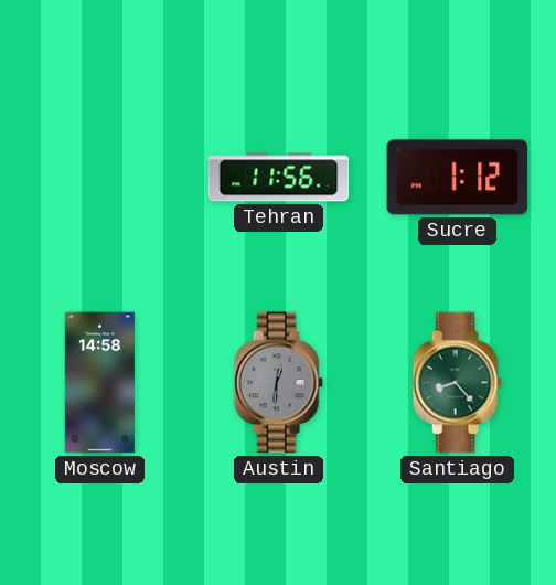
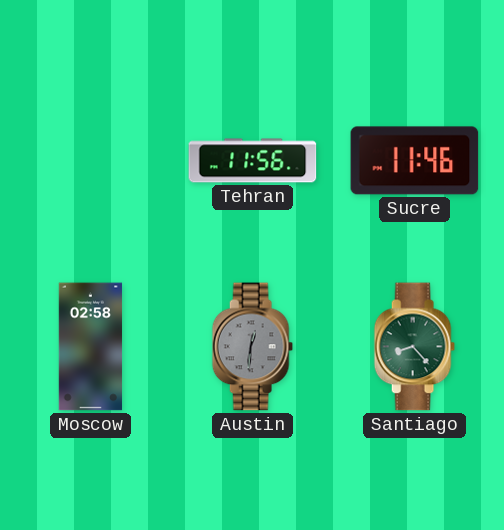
Sucre: 1:12 -> 11:46
Moscow: 14:58 -> 02:58
